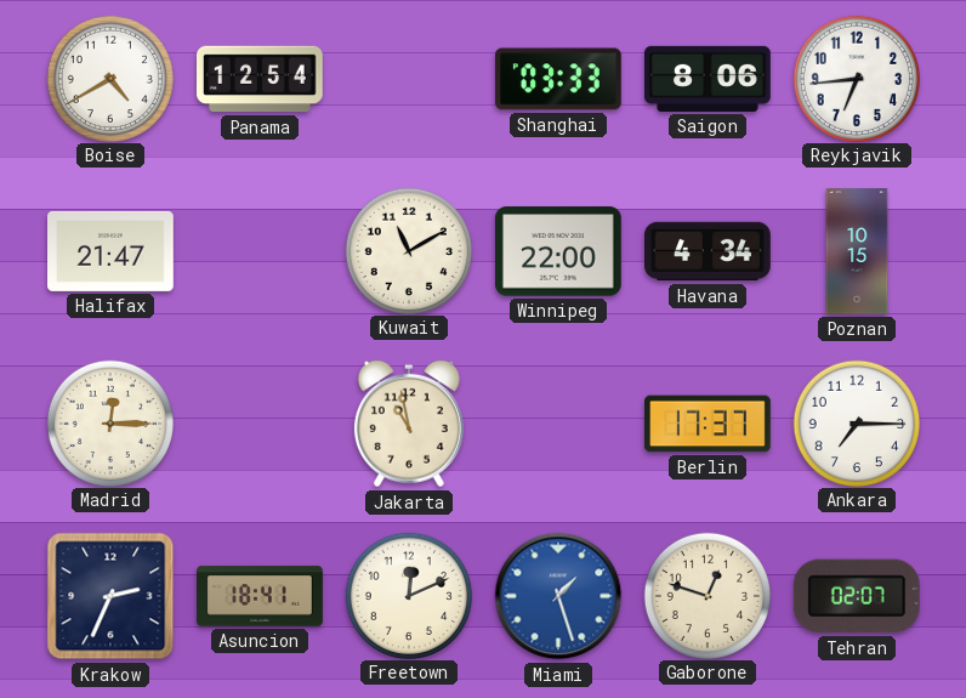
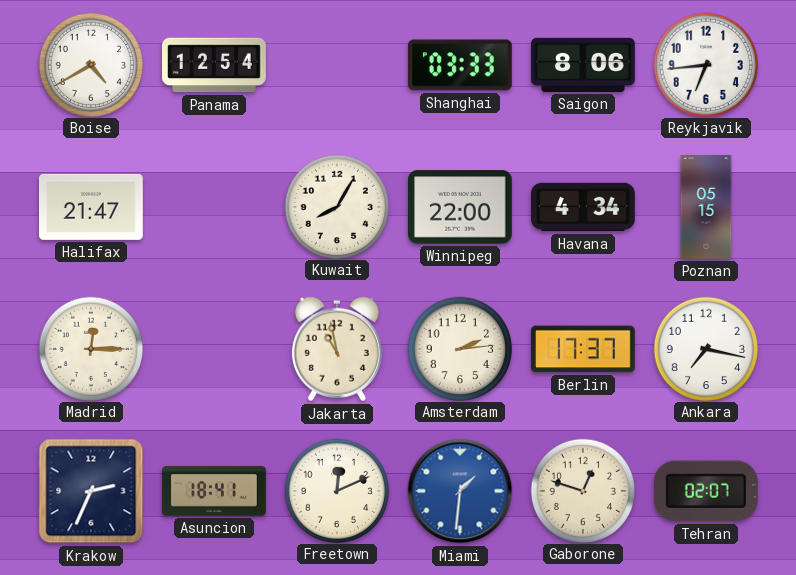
Kuwait: 11:10 -> 8:05
Poznan: 10:15 -> 05:15
Amsterdam: none -> 2:14
Ankara: 7:15 -> 7:17
Miami: 1:27 -> 1:31
